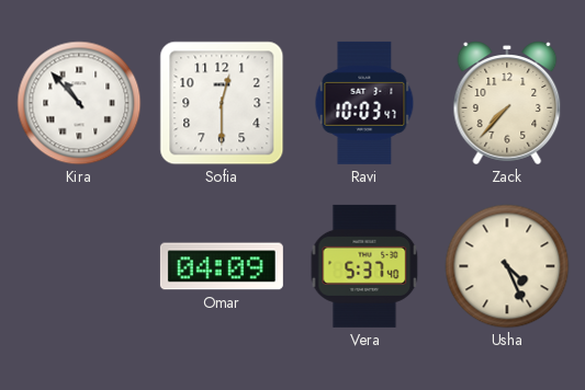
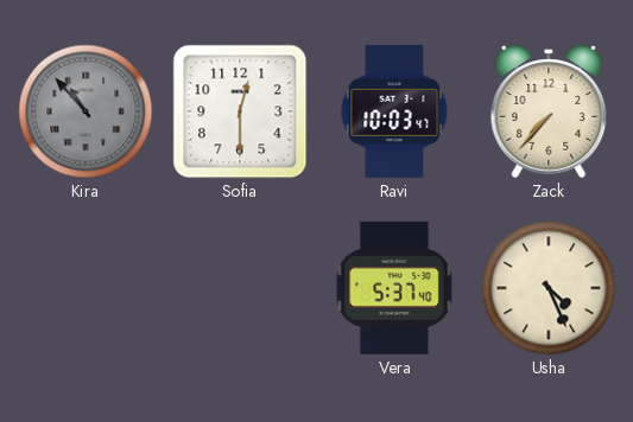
Kira dial: white -> grey
Omar: 04:09 -> none
